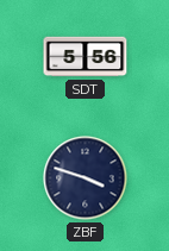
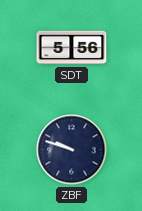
ZBF: 3:48 -> 9:48
